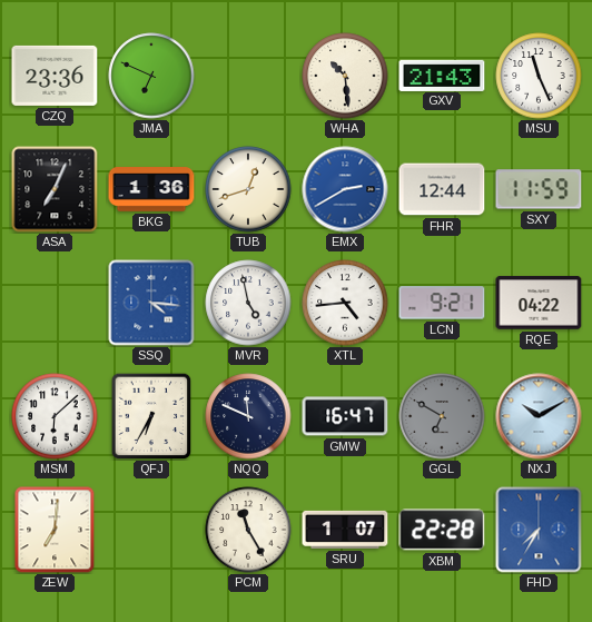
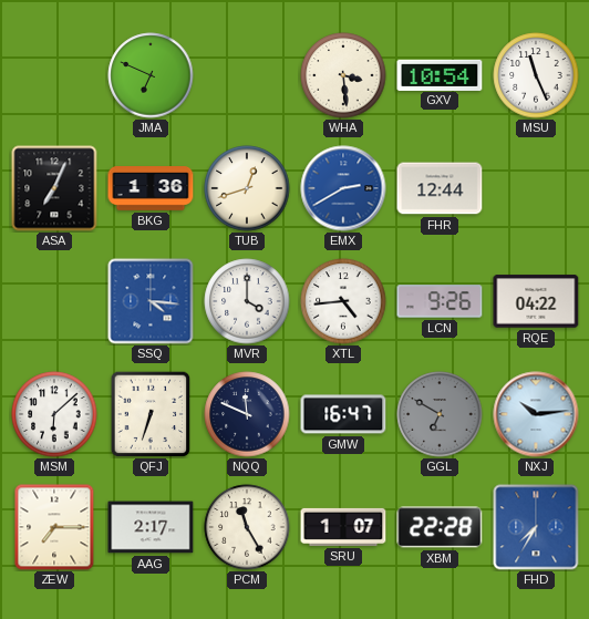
CZQ: 23:36 -> none
WHA: 10:29 -> 3:29
GXV: 21:43 -> 10:54
SXY: 11:59 -> none
MVR: 4:58 -> 4:00
LCN: 9:21 -> 9:26
QFJ: 6:35 -> 6:33
NXJ: 10:10 -> 10:14
ZEW: 7:01 -> 7:15
AAG: none -> 2:17
